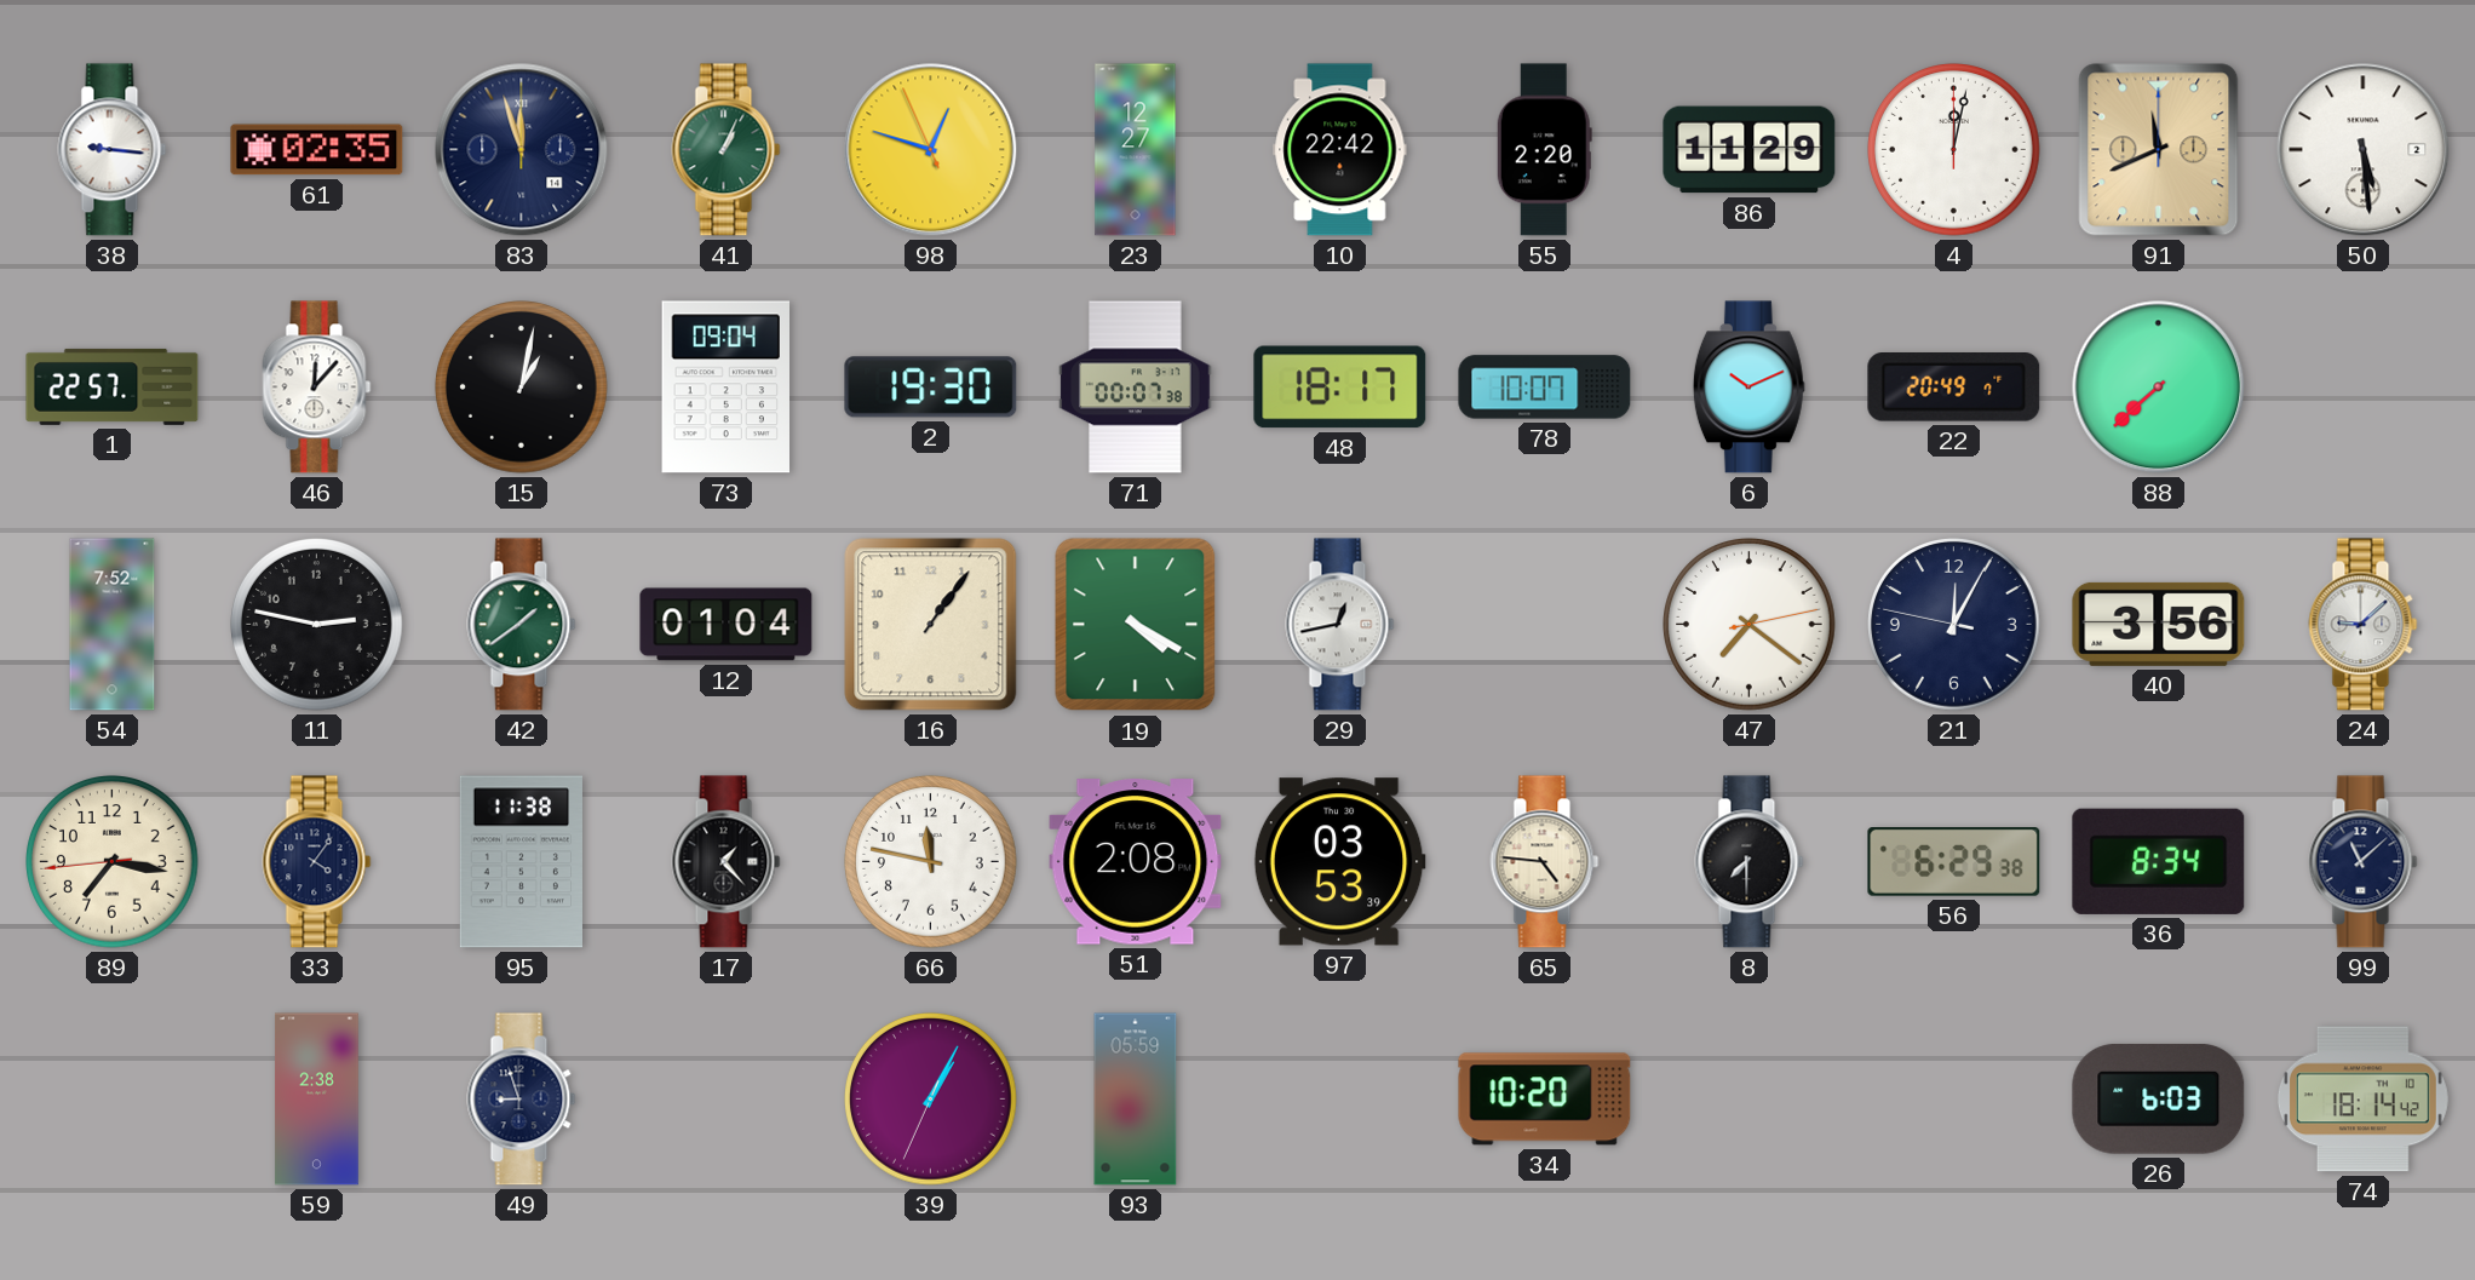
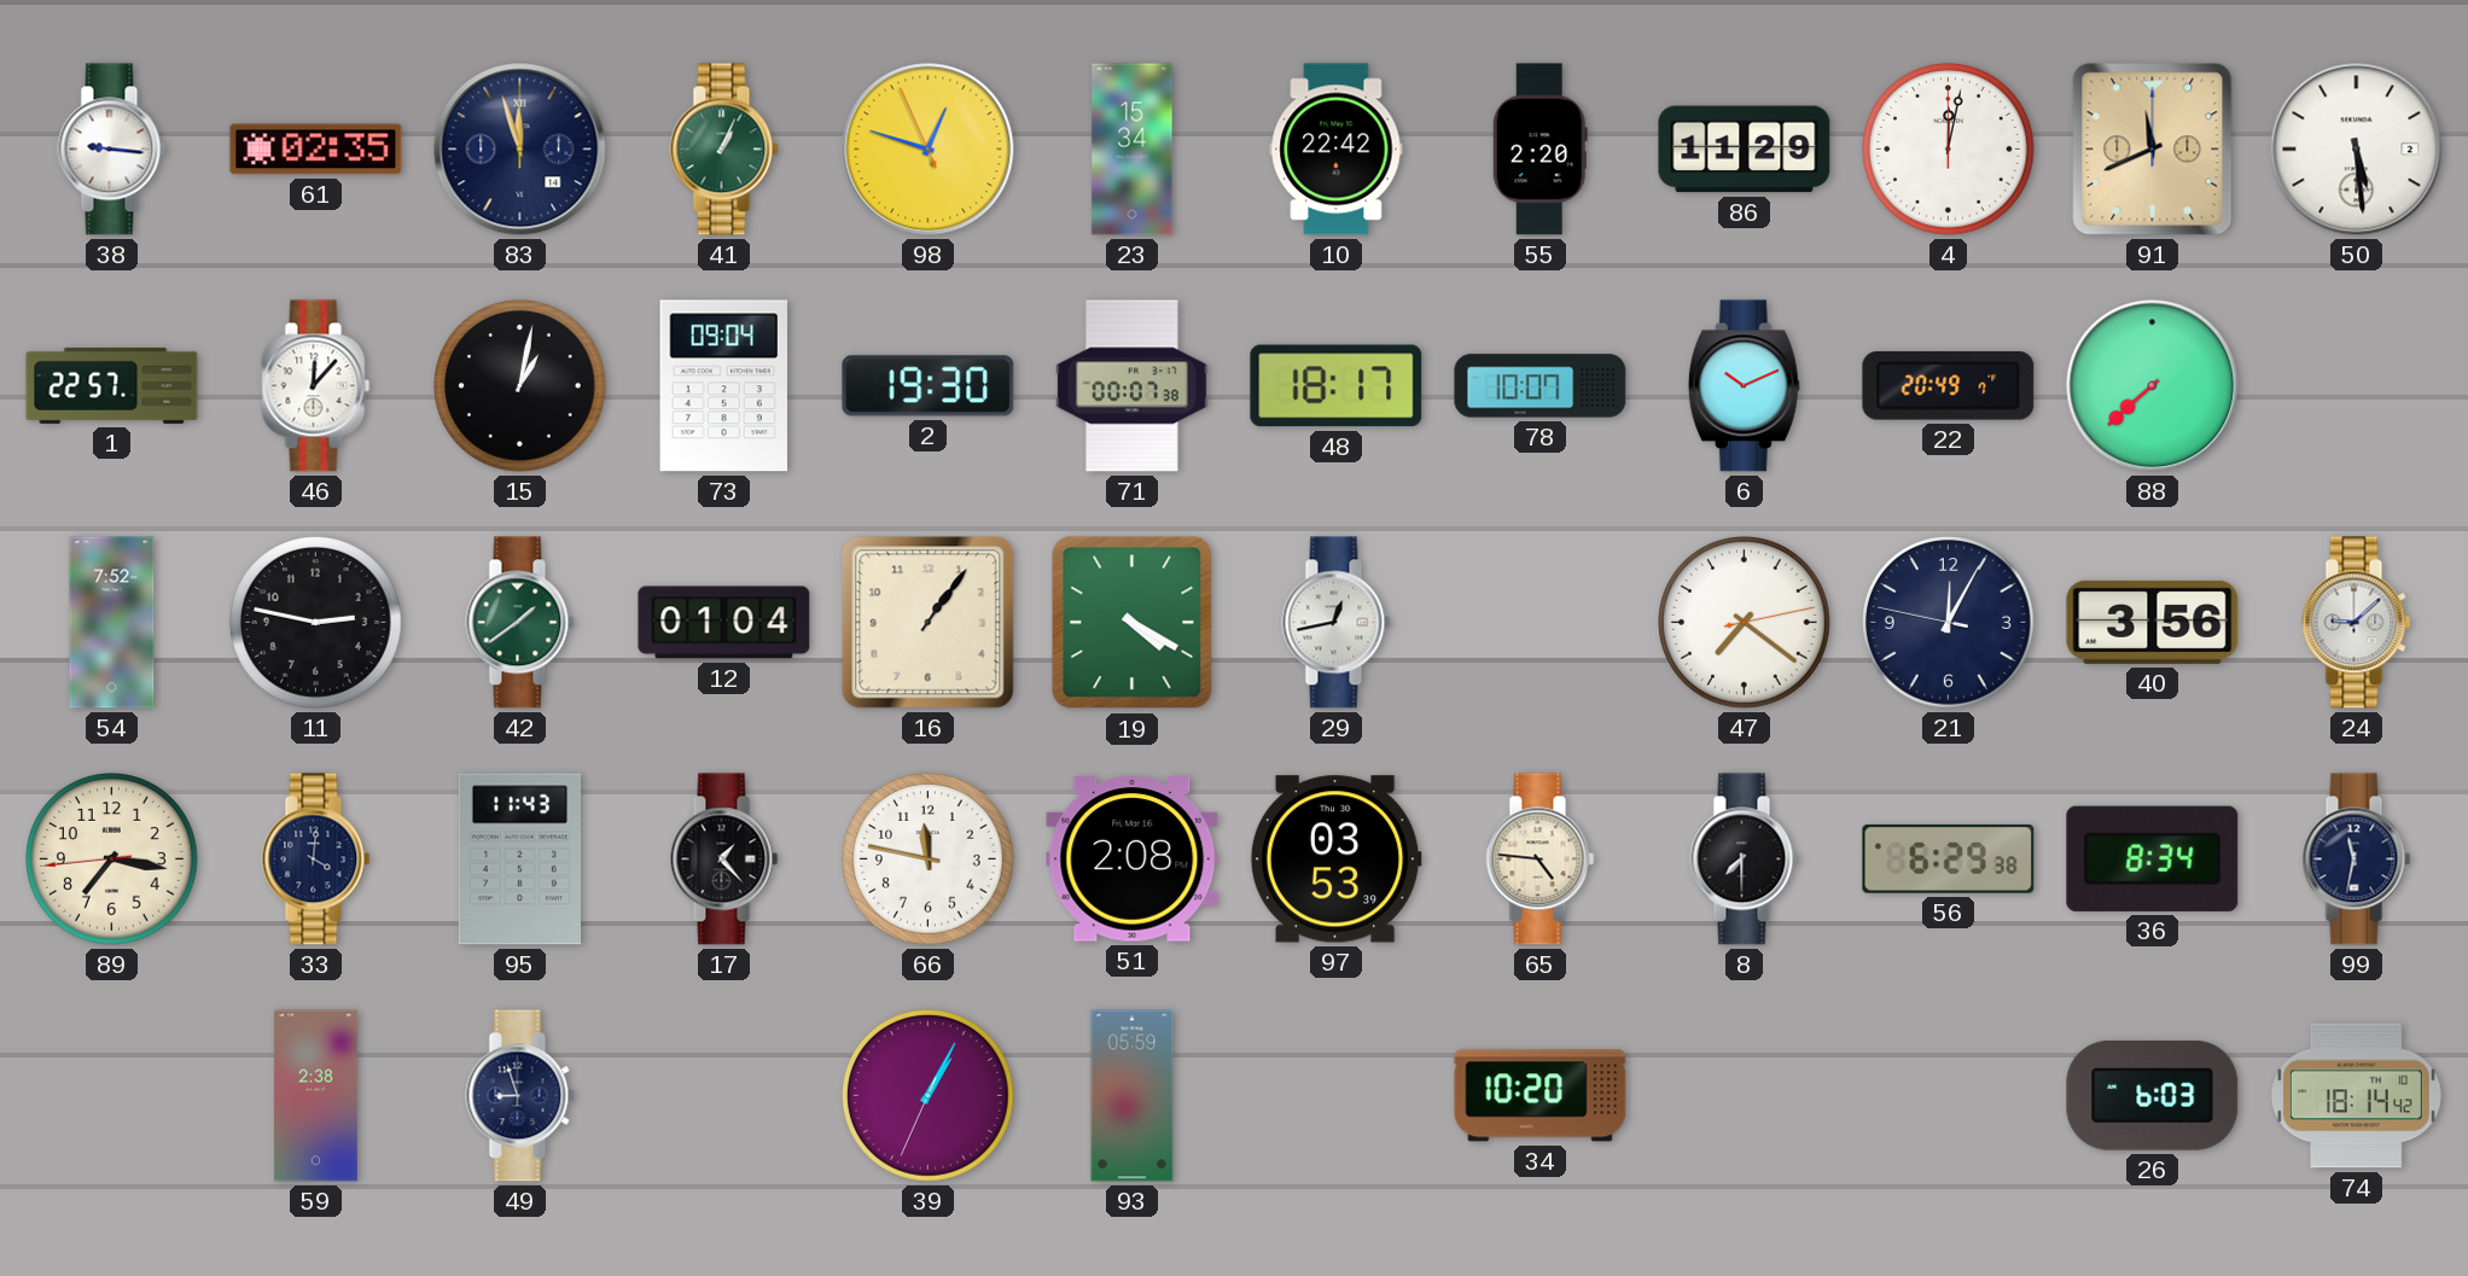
23: 12:27 -> 15:34
33: 4:06 -> 4:01
95: 11:38 -> 11:43
99: 11:08 -> 11:32
